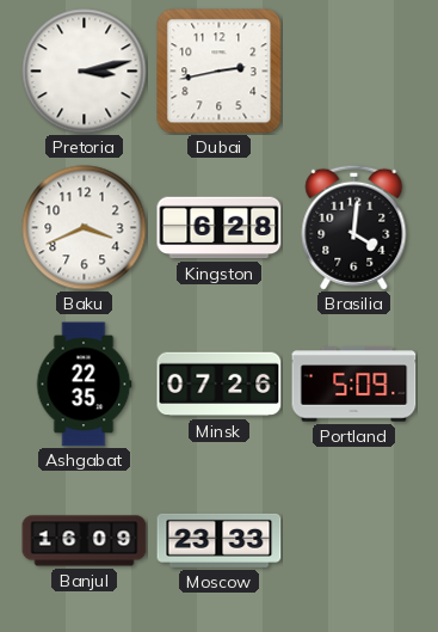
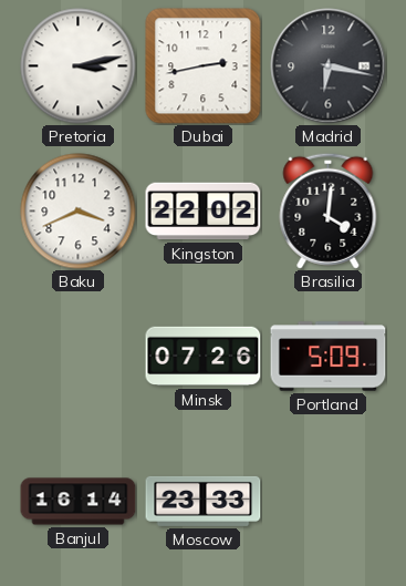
Madrid: none -> 6:17
Kingston: 6:28 -> 22:02
Ashgabat: 22:35 -> none
Banjul: 16:09 -> 16:14
